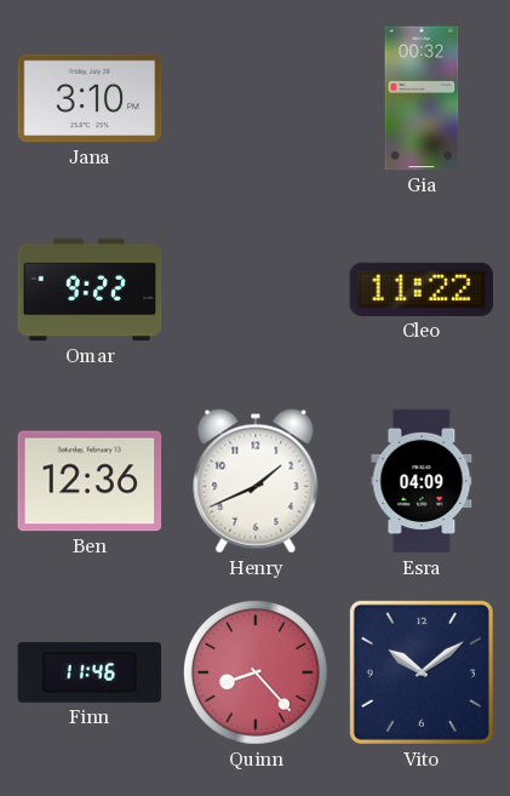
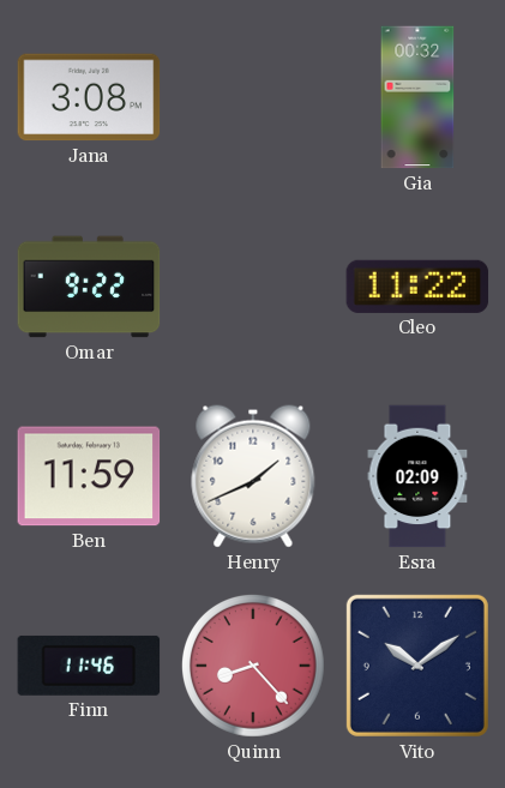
Jana: 3:10 -> 3:08
Ben: 12:36 -> 11:59
Esra: 04:09 -> 02:09
